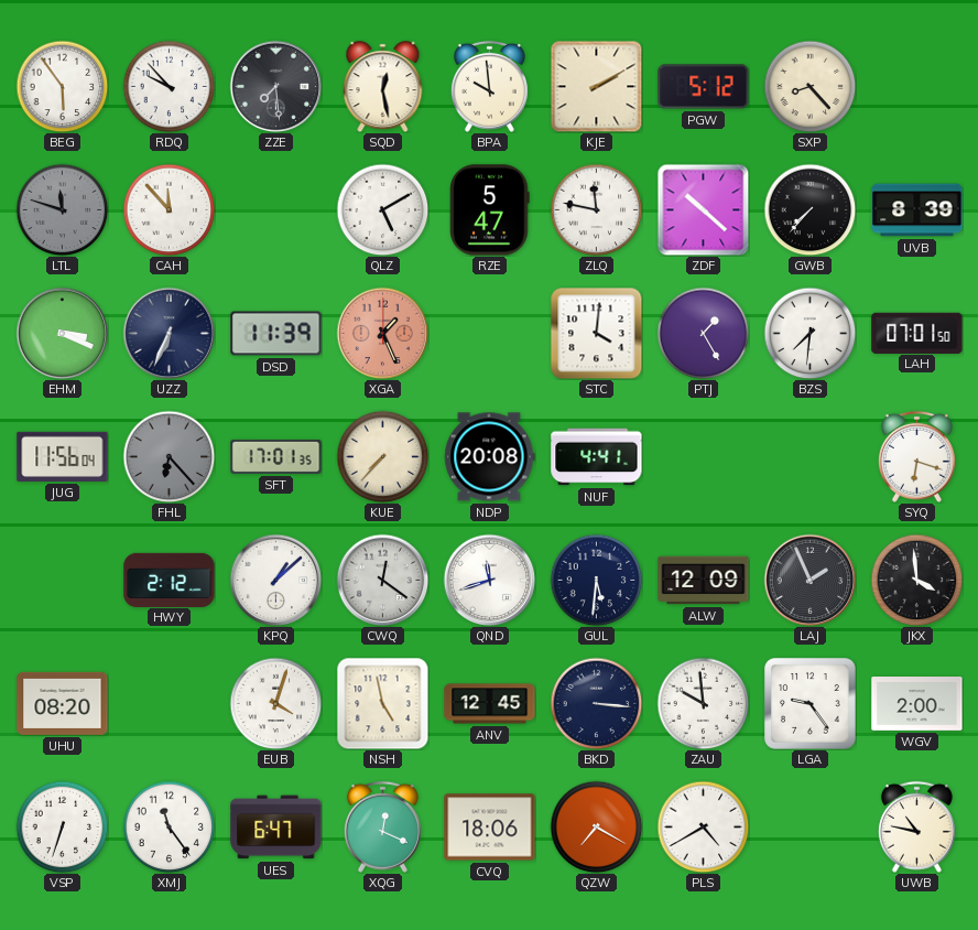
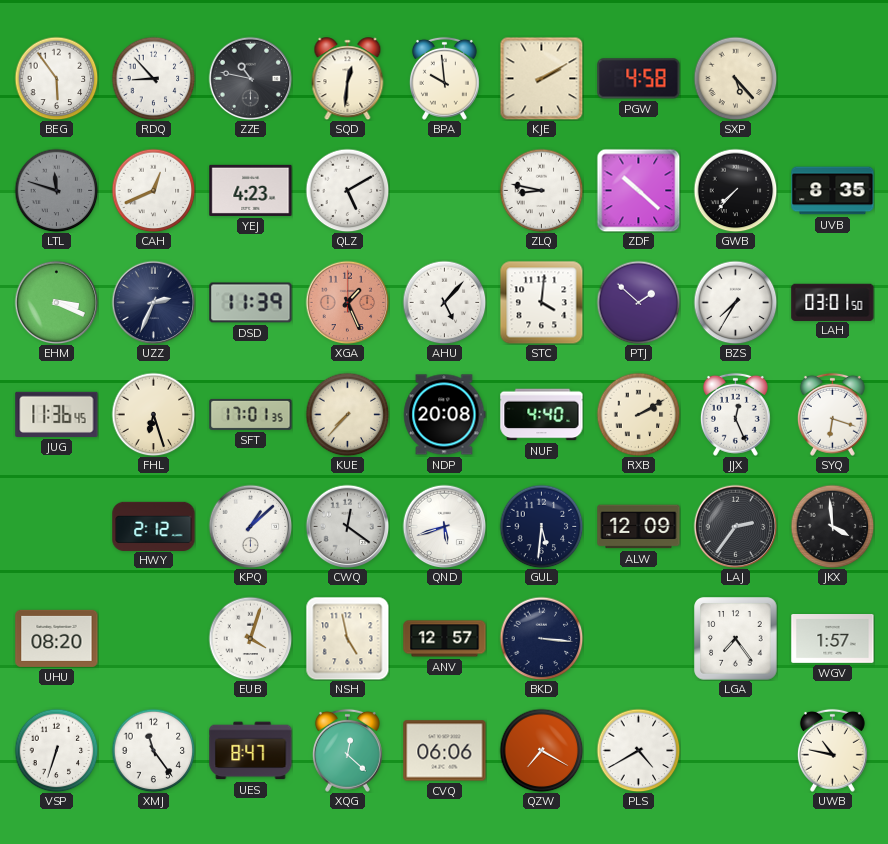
RDQ: 9:53 -> 8:53
ZZE: 7:29 -> 10:47
SQD: 12:28 -> 12:31
PGW: 5:12 -> 4:58
SXP: 8:23 -> 5:23
CAH: 11:53 -> 12:41
YEJ: none -> 4:23
RZE: 5:47 -> none
ZLQ: 11:47 -> 8:47
UVB: 8:39 -> 8:35
UZZ: 6:34 -> 2:34
AHU: none -> 5:07
PTJ: 1:25 -> 1:52
BZS: 7:31 -> 7:35
LAH: 07:01 -> 03:01
JUG: 11:56 -> 11:36
FHL: 6:23 -> 6:27
FHL dial: grey -> cream
NUF: 4:41 -> 4:40
RXB: none -> 2:10
JJX: none -> 12:26
QND: 11:42 -> 5:42
LAJ: 1:56 -> 2:36
ANV: 12:45 -> 12:57
ZAU: 9:59 -> none
LGA: 9:24 -> 7:24
WGV: 2:00 -> 1:57
UES: 6:47 -> 8:47
XQG: 12:19 -> 12:22
CVQ: 18:06 -> 06:06
